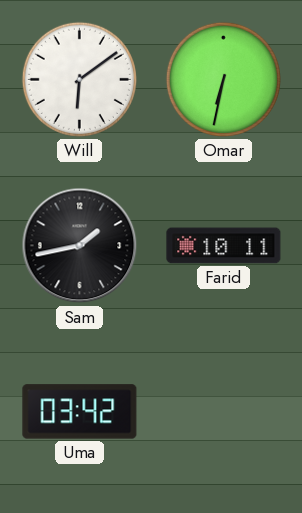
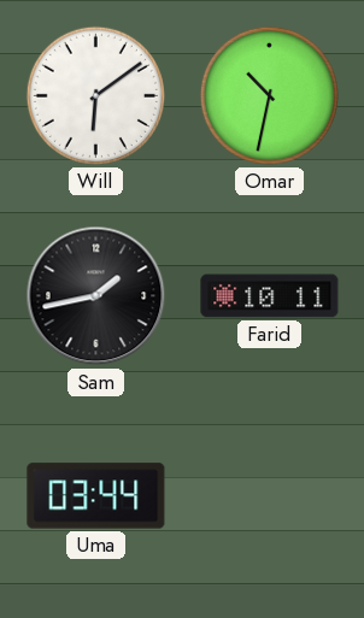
Omar: 6:32 -> 10:32
Uma: 03:42 -> 03:44
